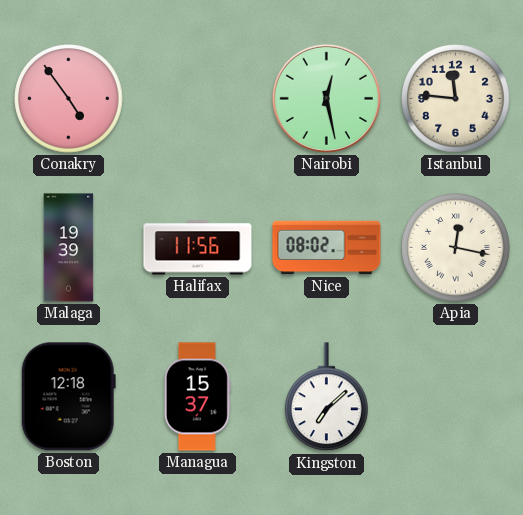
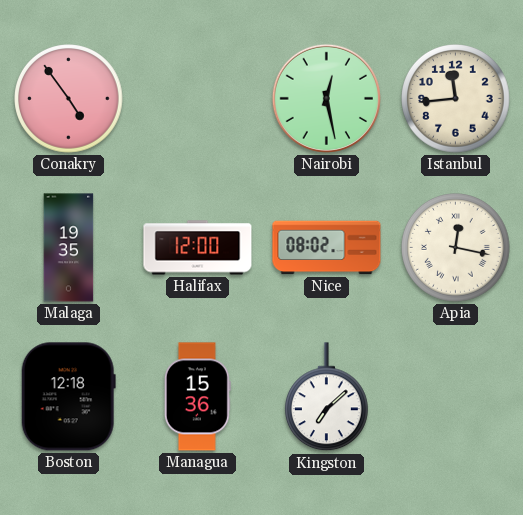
Istanbul: 11:46 -> 11:44
Malaga: 19:39 -> 19:35
Halifax: 11:56 -> 12:00
Managua: 15:37 -> 15:36
